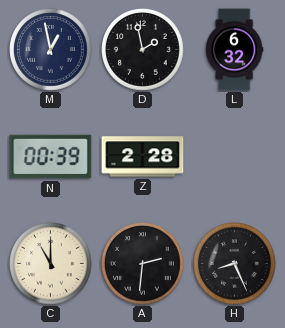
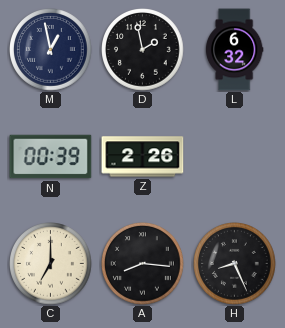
Z: 2:28 -> 2:26
C: 11:00 -> 7:00
A: 2:31 -> 8:16
